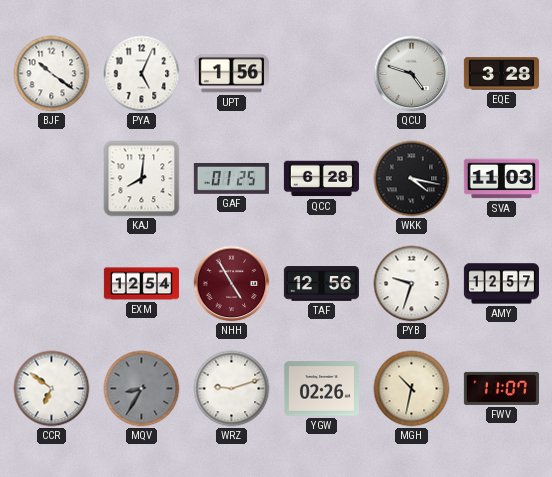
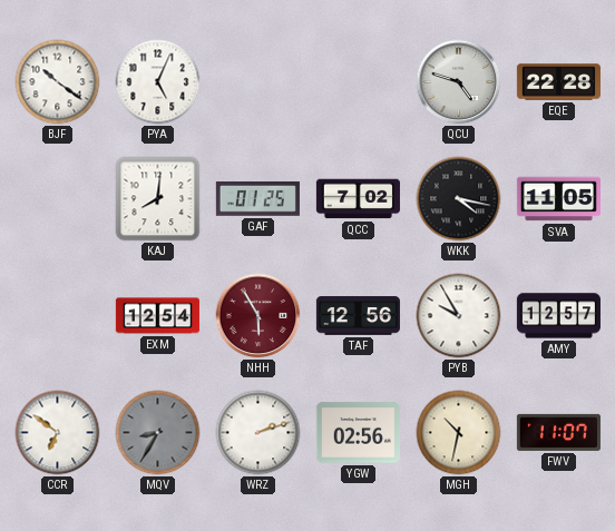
UPT: 1:56 -> none
EQE: 3:28 -> 22:28
QCC: 6:28 -> 7:02
SVA: 11:03 -> 11:05
NHH: 4:55 -> 5:55
PYB: 9:33 -> 9:55
WRZ: 9:12 -> 2:12
YGW: 02:26 -> 02:56
